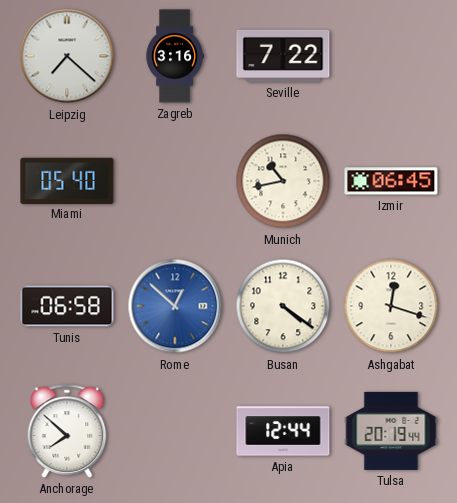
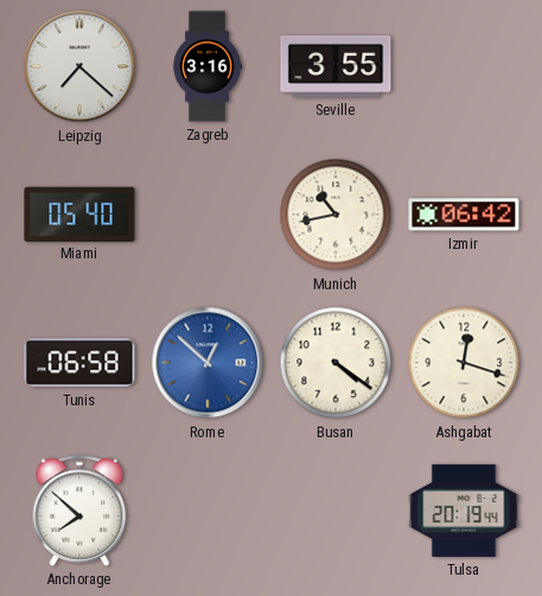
Seville: 7:22 -> 3:55
Izmir: 06:45 -> 06:42
Apia: 12:44 -> none
